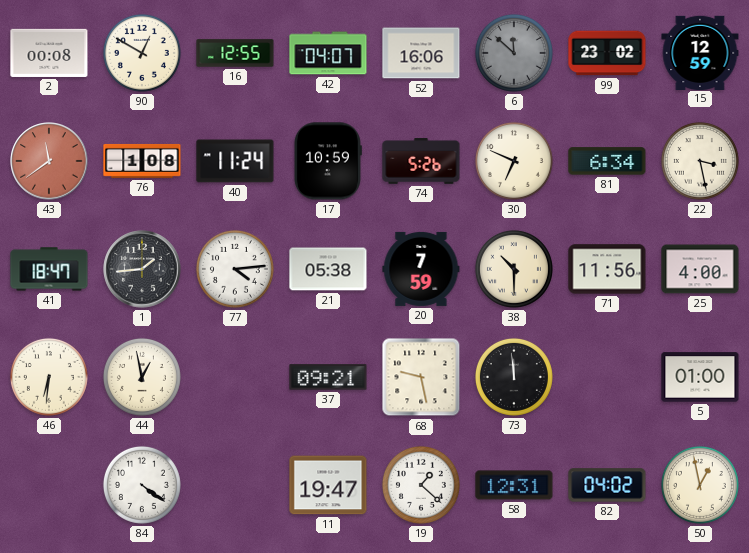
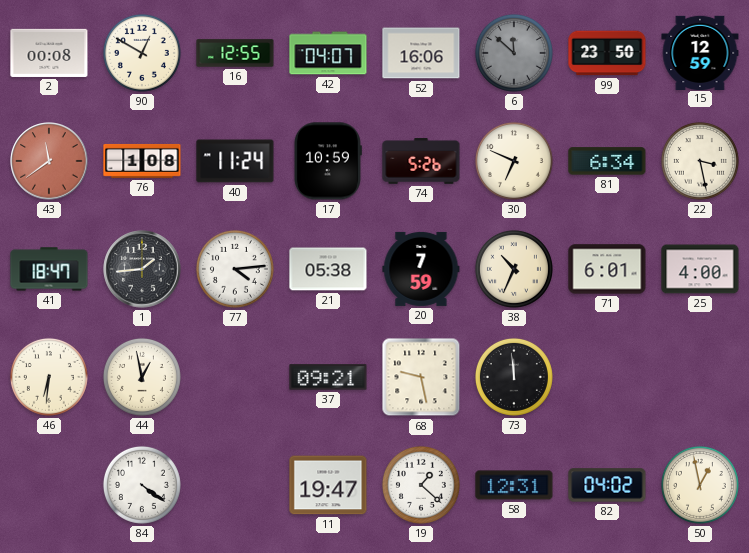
99: 23:02 -> 23:50
38: 10:30 -> 10:34
71: 11:56 -> 6:01
5: 01:00 -> none
